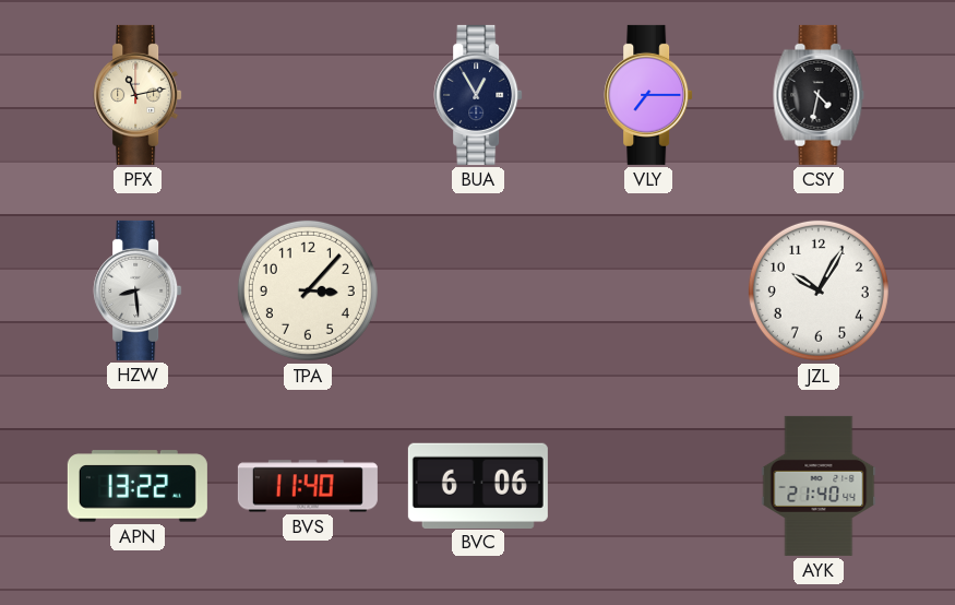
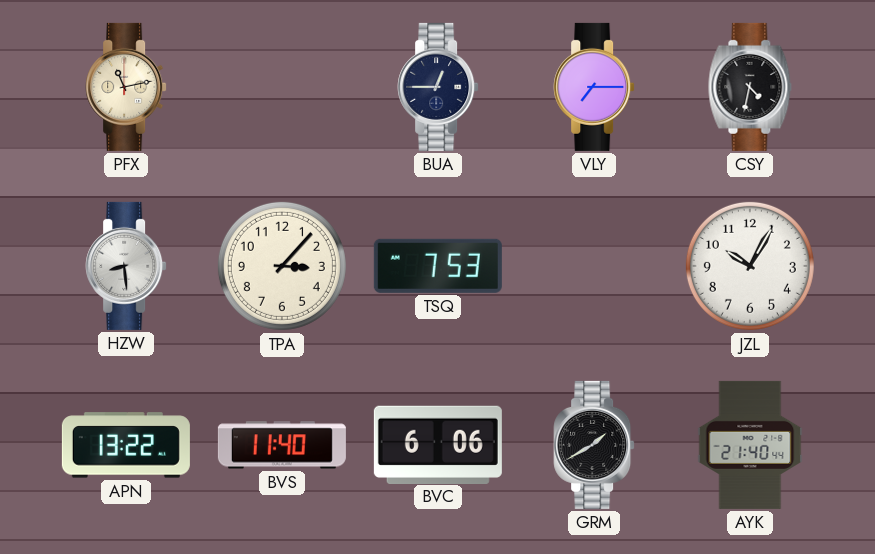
BUA: 12:55 -> 12:45
TSQ: none -> 7:53
GRM: none -> 1:40
